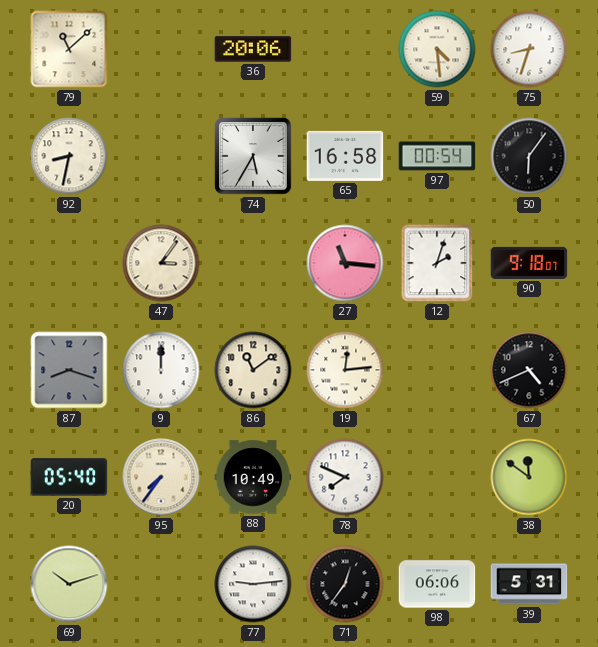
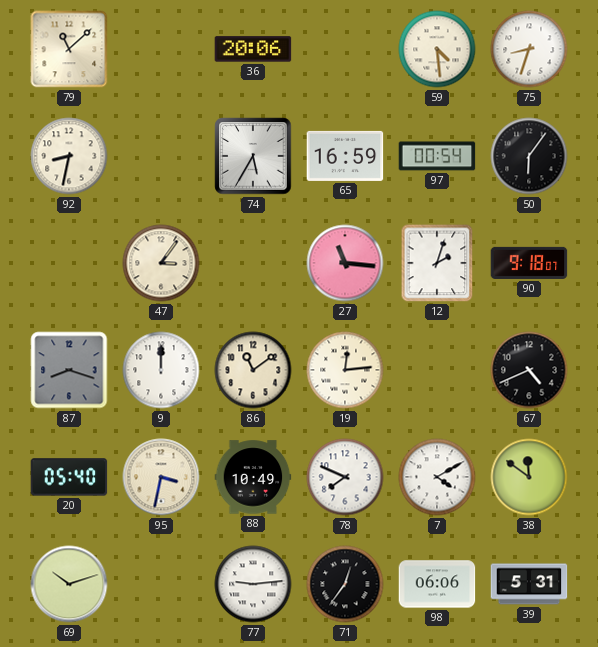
65: 16:58 -> 16:59
95: 7:36 -> 3:32
7: none -> 4:10
